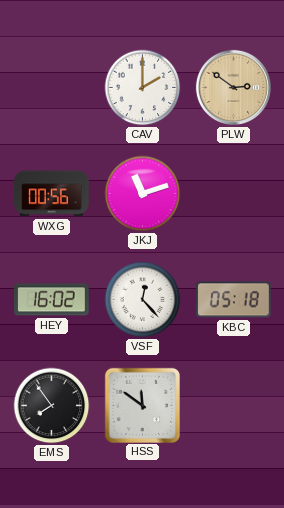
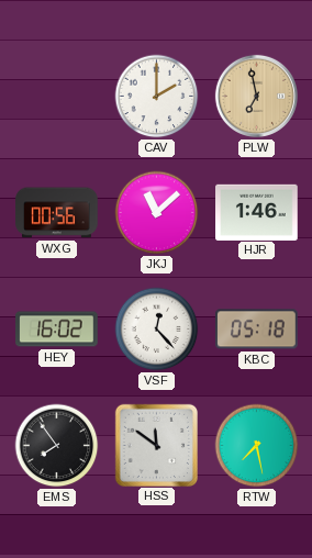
PLW: 2:51 -> 6:58
JKJ: 11:12 -> 11:08
HJR: none -> 1:46
RTW: none -> 7:28
